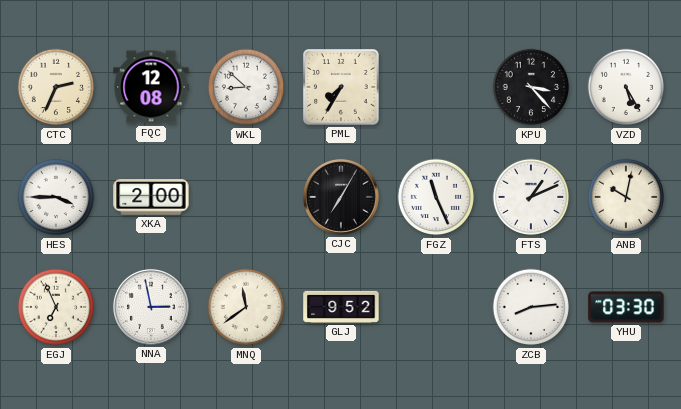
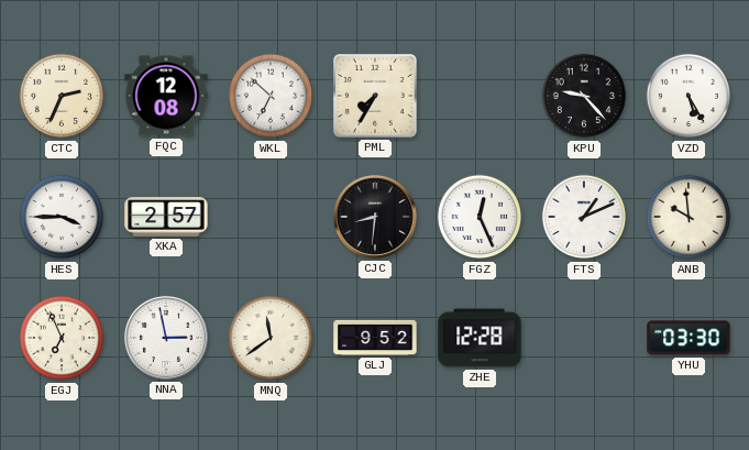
WKL: 8:52 -> 6:52
KPU: 3:23 -> 9:23
XKA: 2:00 -> 2:57
CJC: 7:05 -> 8:31
FGZ: 11:26 -> 12:26
ANB: 10:02 -> 9:59
ZHE: none -> 12:28
ZCB: 8:14 -> none
